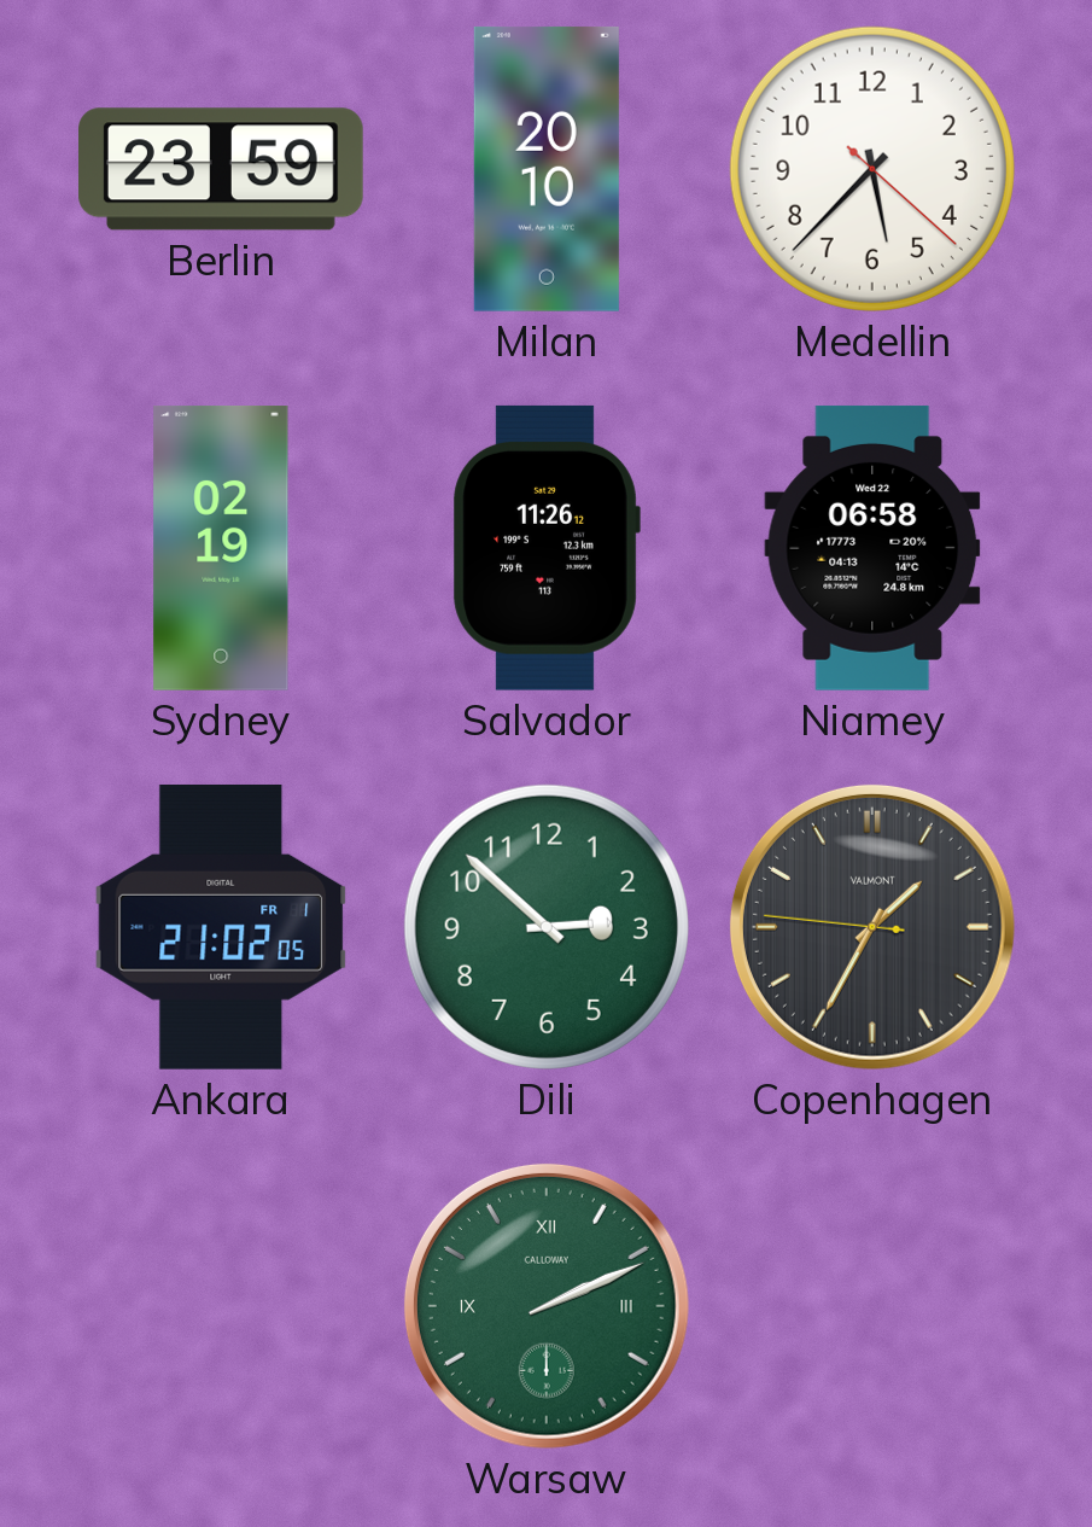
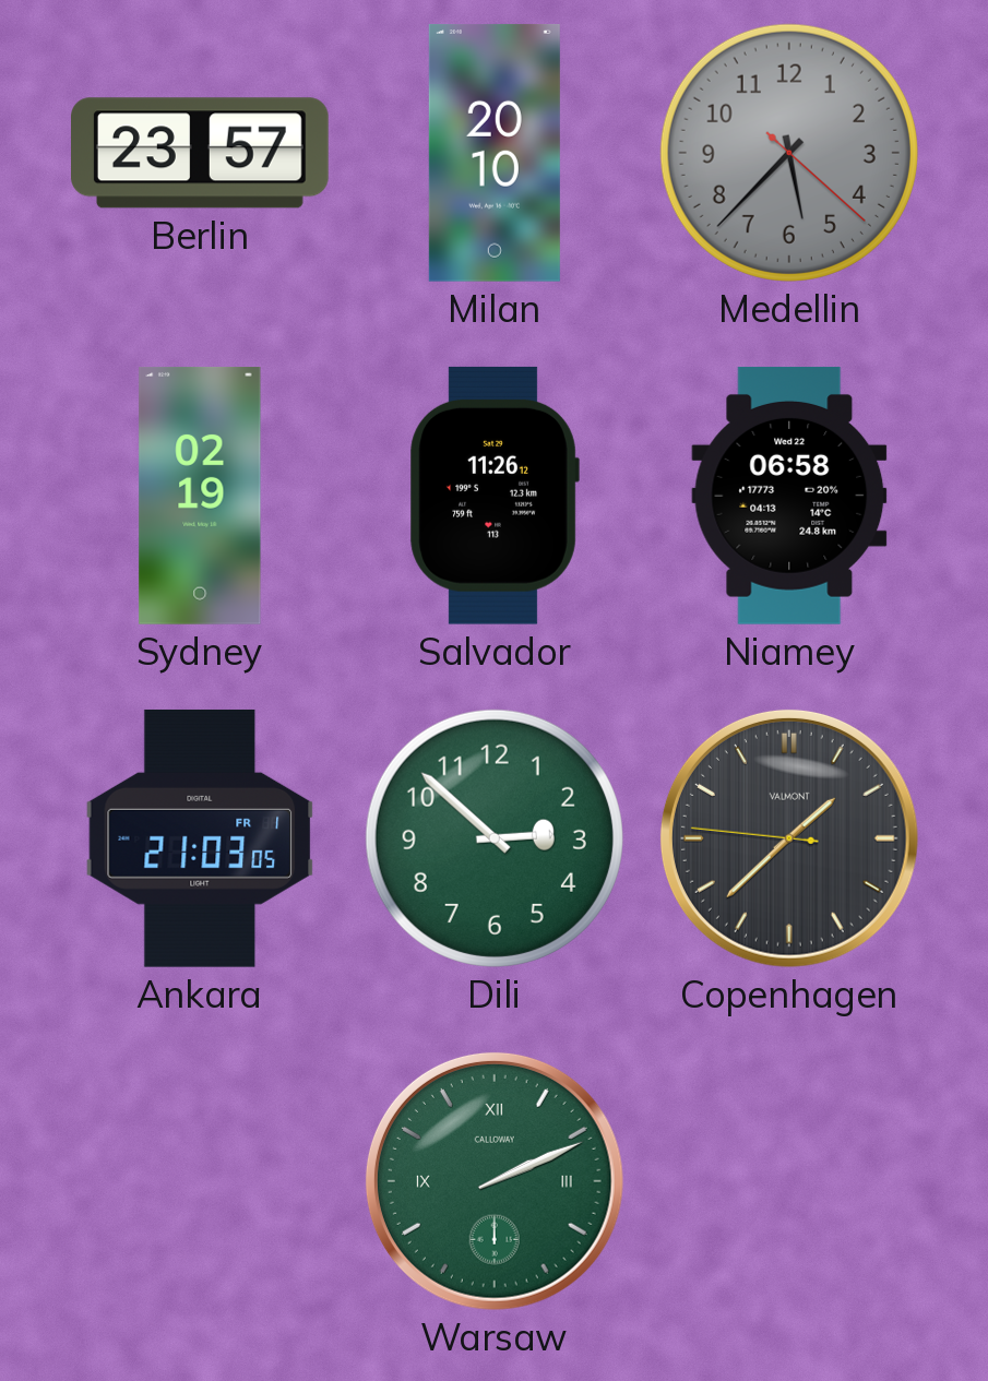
Berlin: 23:59 -> 23:57
Medellin dial: white -> grey
Ankara: 21:02 -> 21:03
Copenhagen: 1:34 -> 1:37
